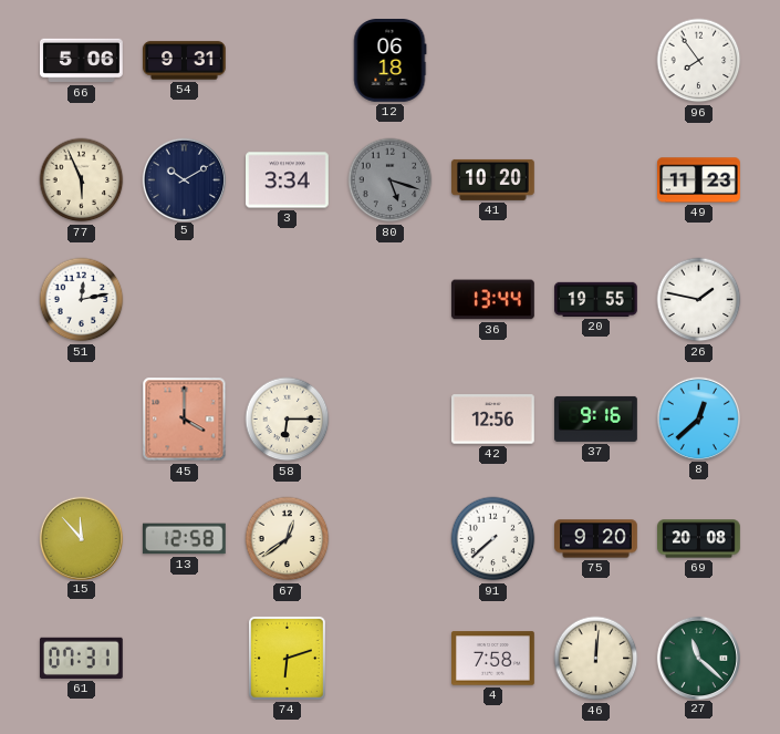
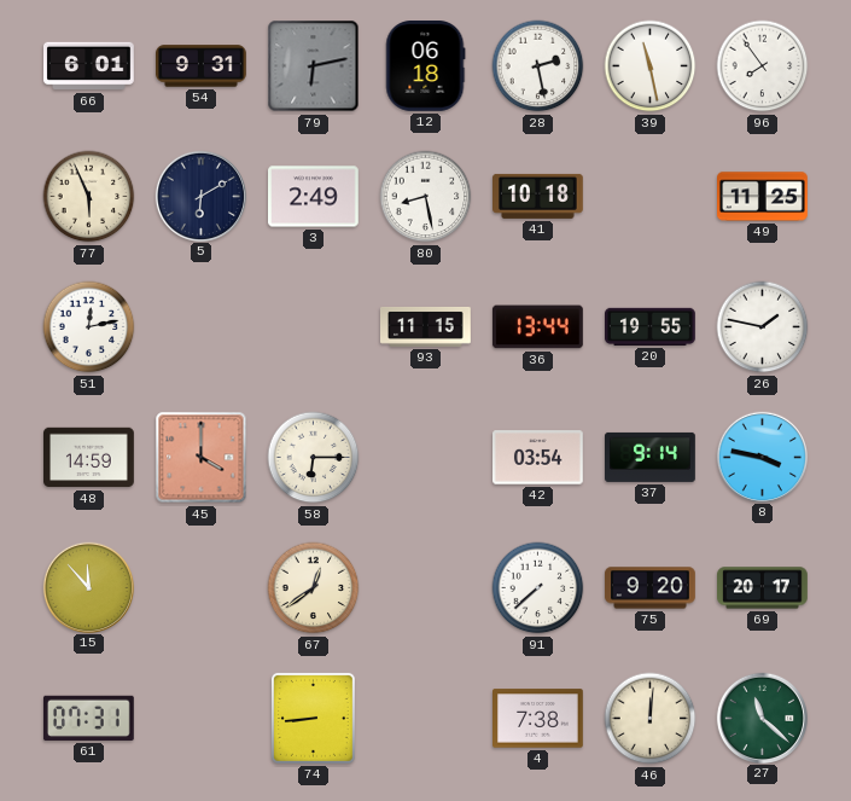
66: 5:06 -> 6:01
79: none -> 6:13
28: none -> 2:28
39: none -> 11:28
5: 10:10 -> 6:10
3: 3:34 -> 2:49
80: 5:18 -> 8:28
80 dial: grey -> white
41: 10:20 -> 10:18
49: 11:23 -> 11:25
93: none -> 11:15
48: none -> 14:59
42: 12:56 -> 03:54
37: 9:16 -> 9:14
8: 12:38 -> 3:47
13: 12:58 -> none
69: 20:08 -> 20:17
74: 6:12 -> 8:44
4: 7:58 -> 7:38
